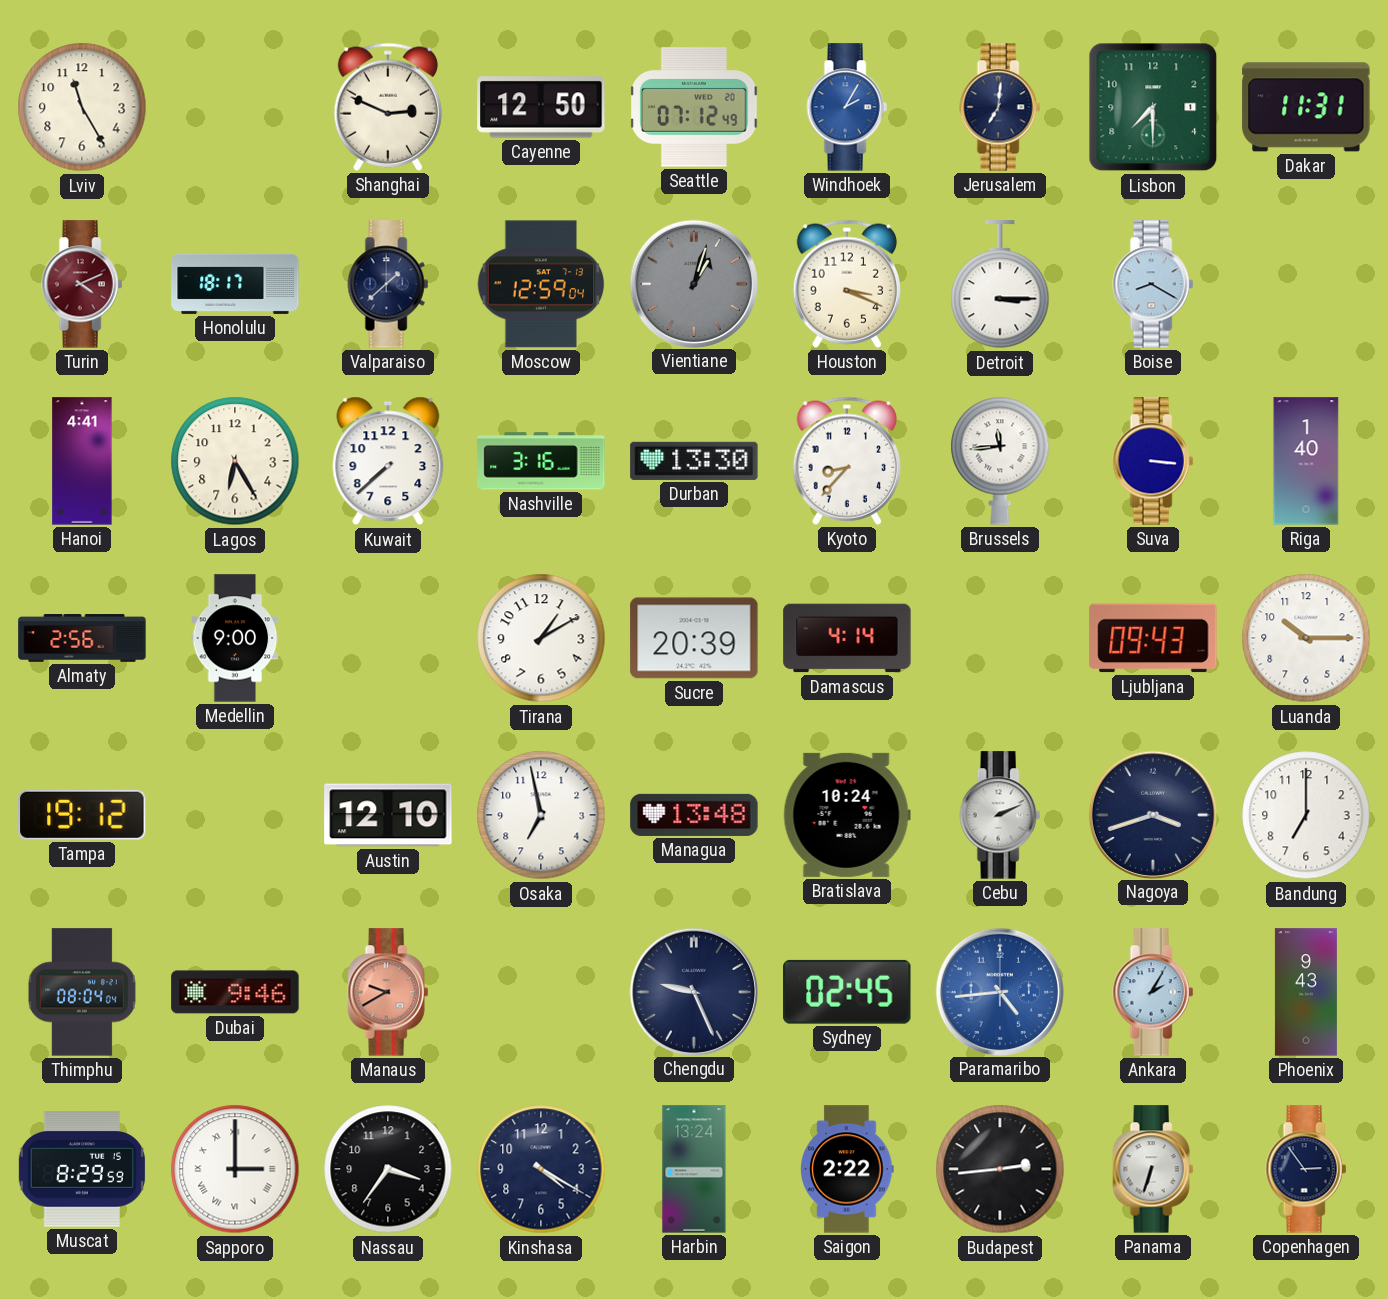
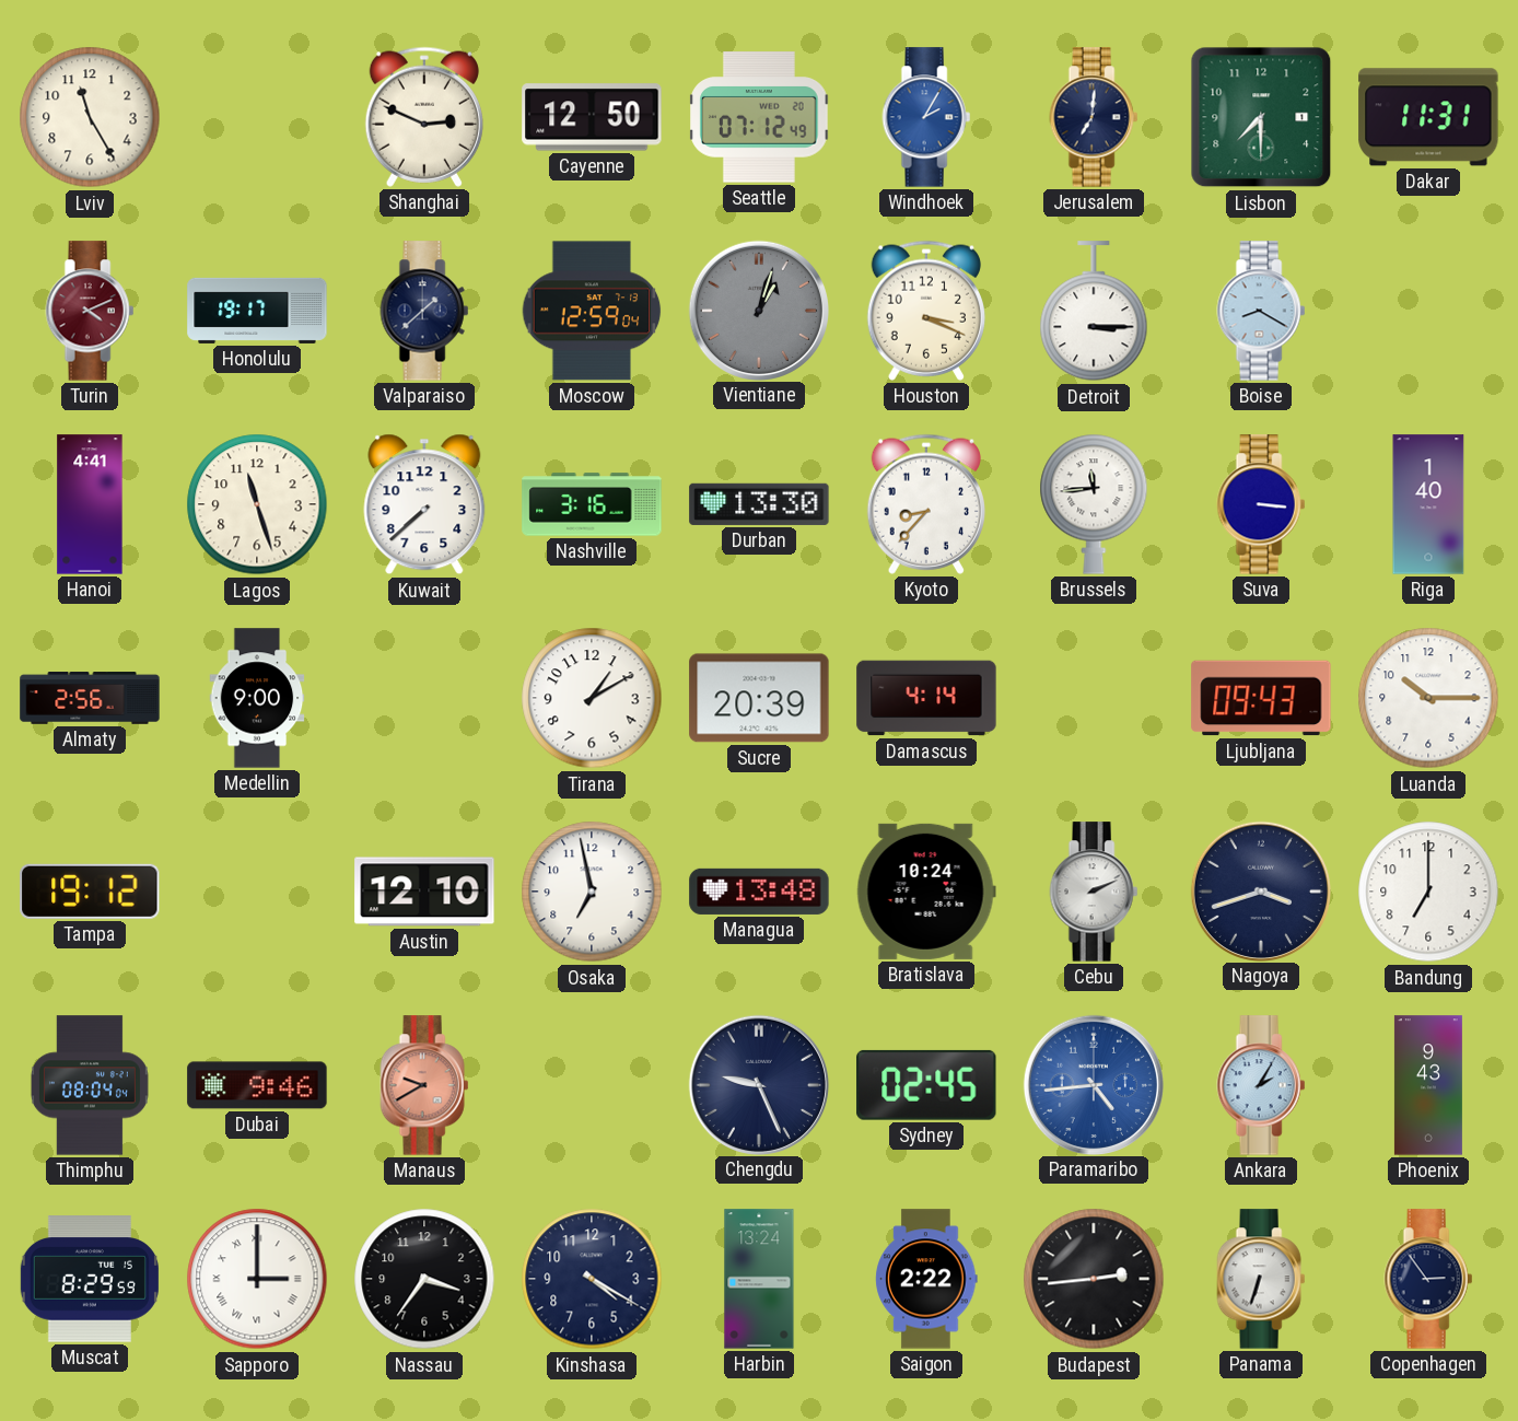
Honolulu: 18:17 -> 19:17
Lagos: 6:25 -> 11:27
